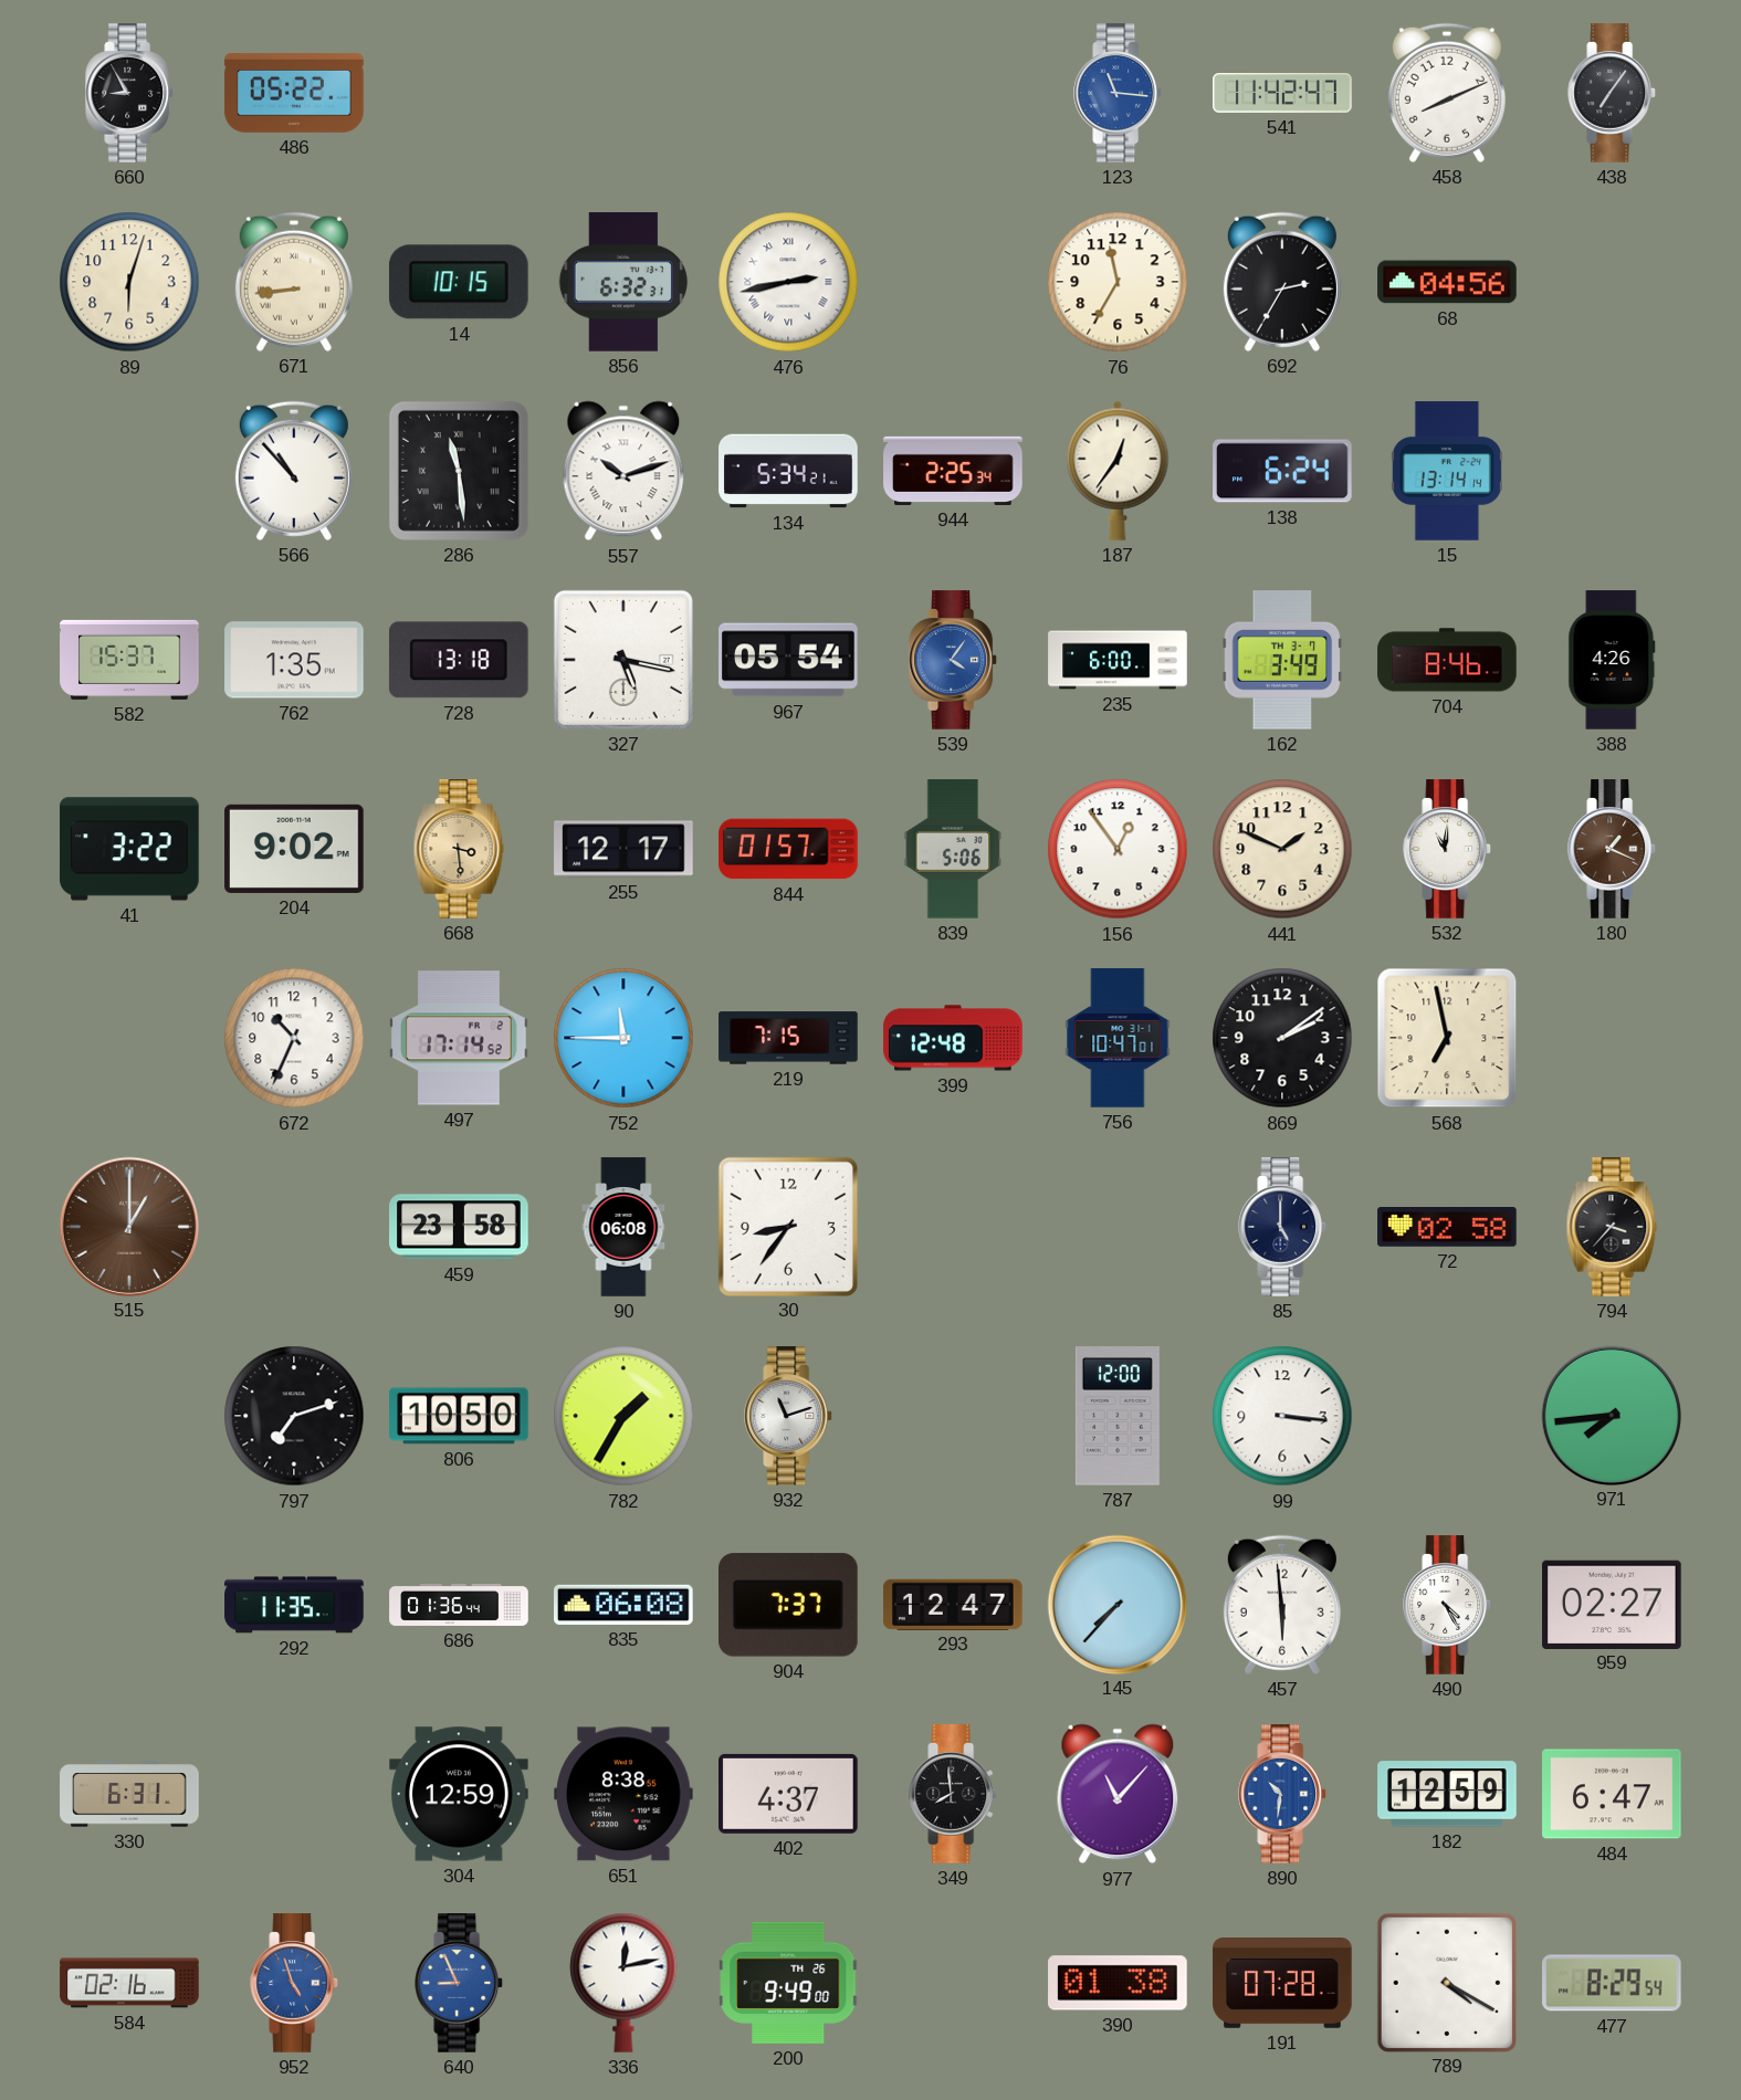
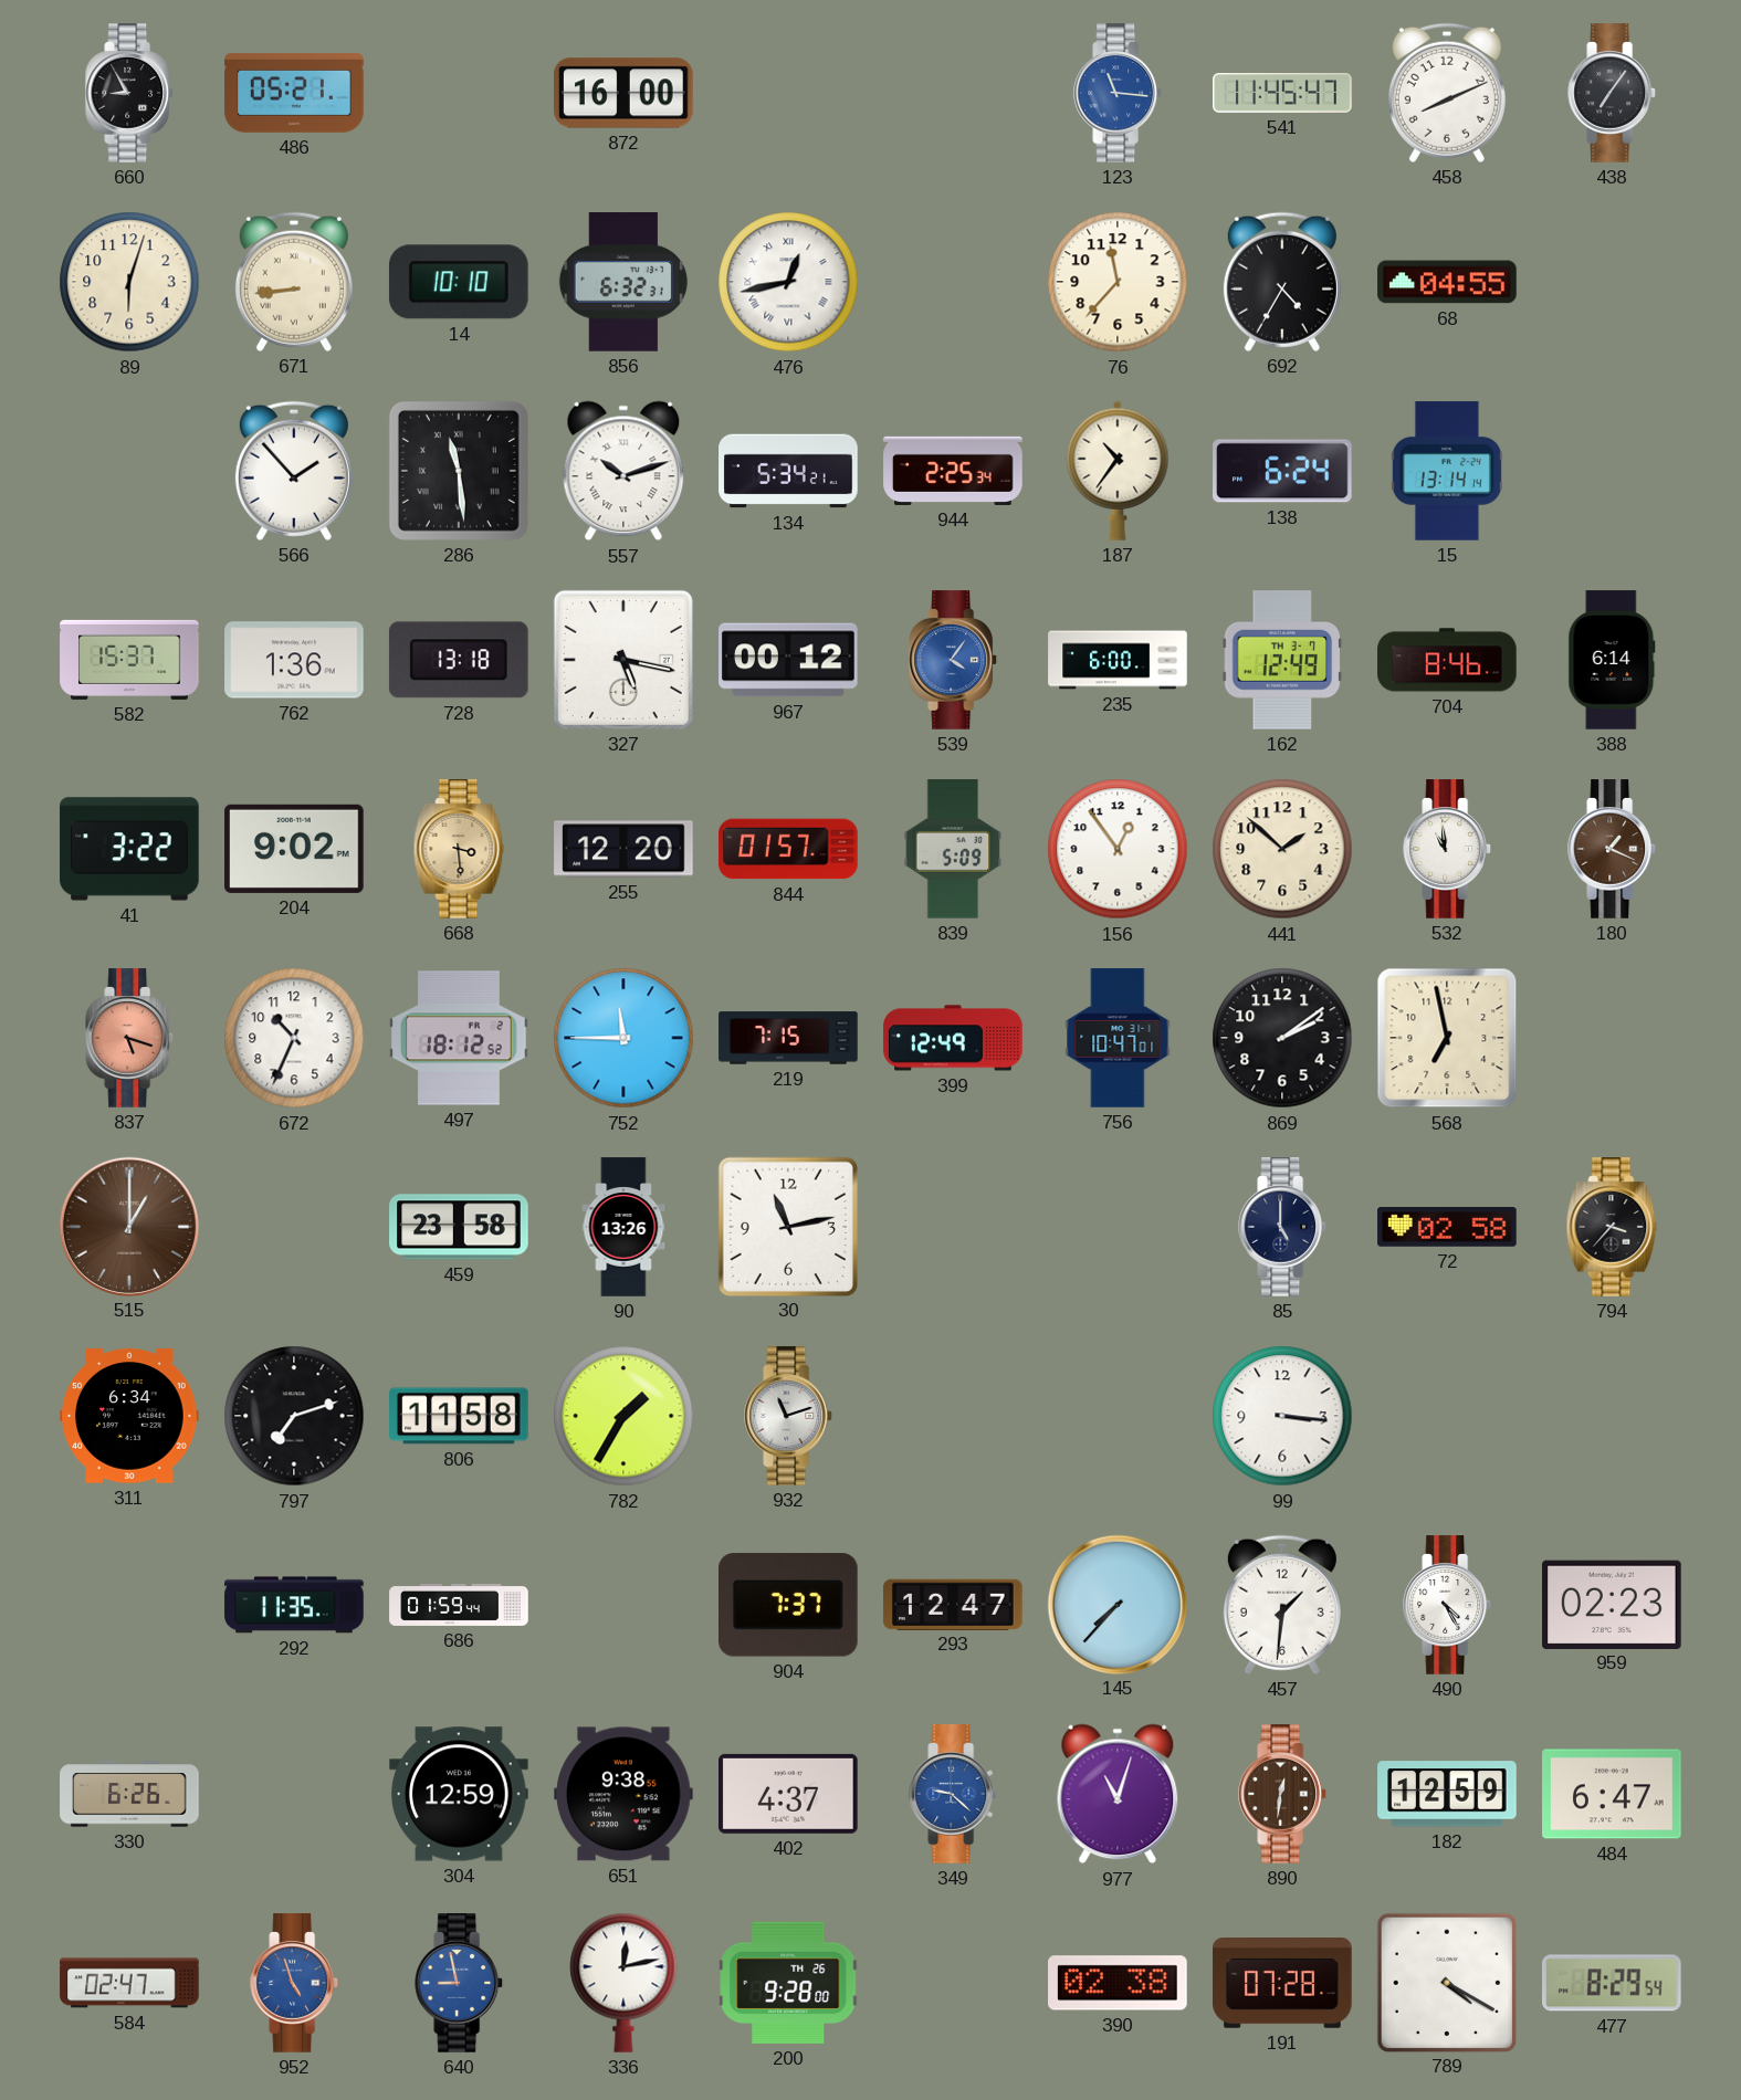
486: 05:22 -> 05:21
872: none -> 16:00
541: 11:42 -> 11:45
14: 10:15 -> 10:10
476: 2:43 -> 12:43
76: 11:35 -> 11:37
692: 2:35 -> 4:35
68: 04:56 -> 04:55
566: 10:53 -> 1:53
187: 12:36 -> 10:36
762: 1:35 -> 1:36
967: 05:54 -> 00:12
162: 3:49 -> 12:49
388: 4:26 -> 6:14
255: 12:17 -> 12:20
839: 5:06 -> 5:09
441: 1:49 -> 1:52
532: 11:01 -> 10:59
837: none -> 5:18
497: 17:14 -> 18:12
399: 12:48 -> 12:49
90: 06:08 -> 13:26
30: 8:36 -> 11:13
311: none -> 6:34
806: 10:50 -> 11:58
787: 12:00 -> none
971: 7:44 -> none
686: 01:36 -> 01:59
835: 06:08 -> none
457: 5:59 -> 1:31
959: 02:27 -> 02:23
330: 6:31 -> 6:26
651: 8:38 -> 9:38
349: 7:59 -> 9:22
349 dial: black -> blue
977: 11:07 -> 11:03
890: 10:31 -> 12:31
890 dial: blue -> brown
584: 02:16 -> 02:47
640: 8:56 -> 8:58
200: 9:49 -> 9:28
390: 01:38 -> 02:38
